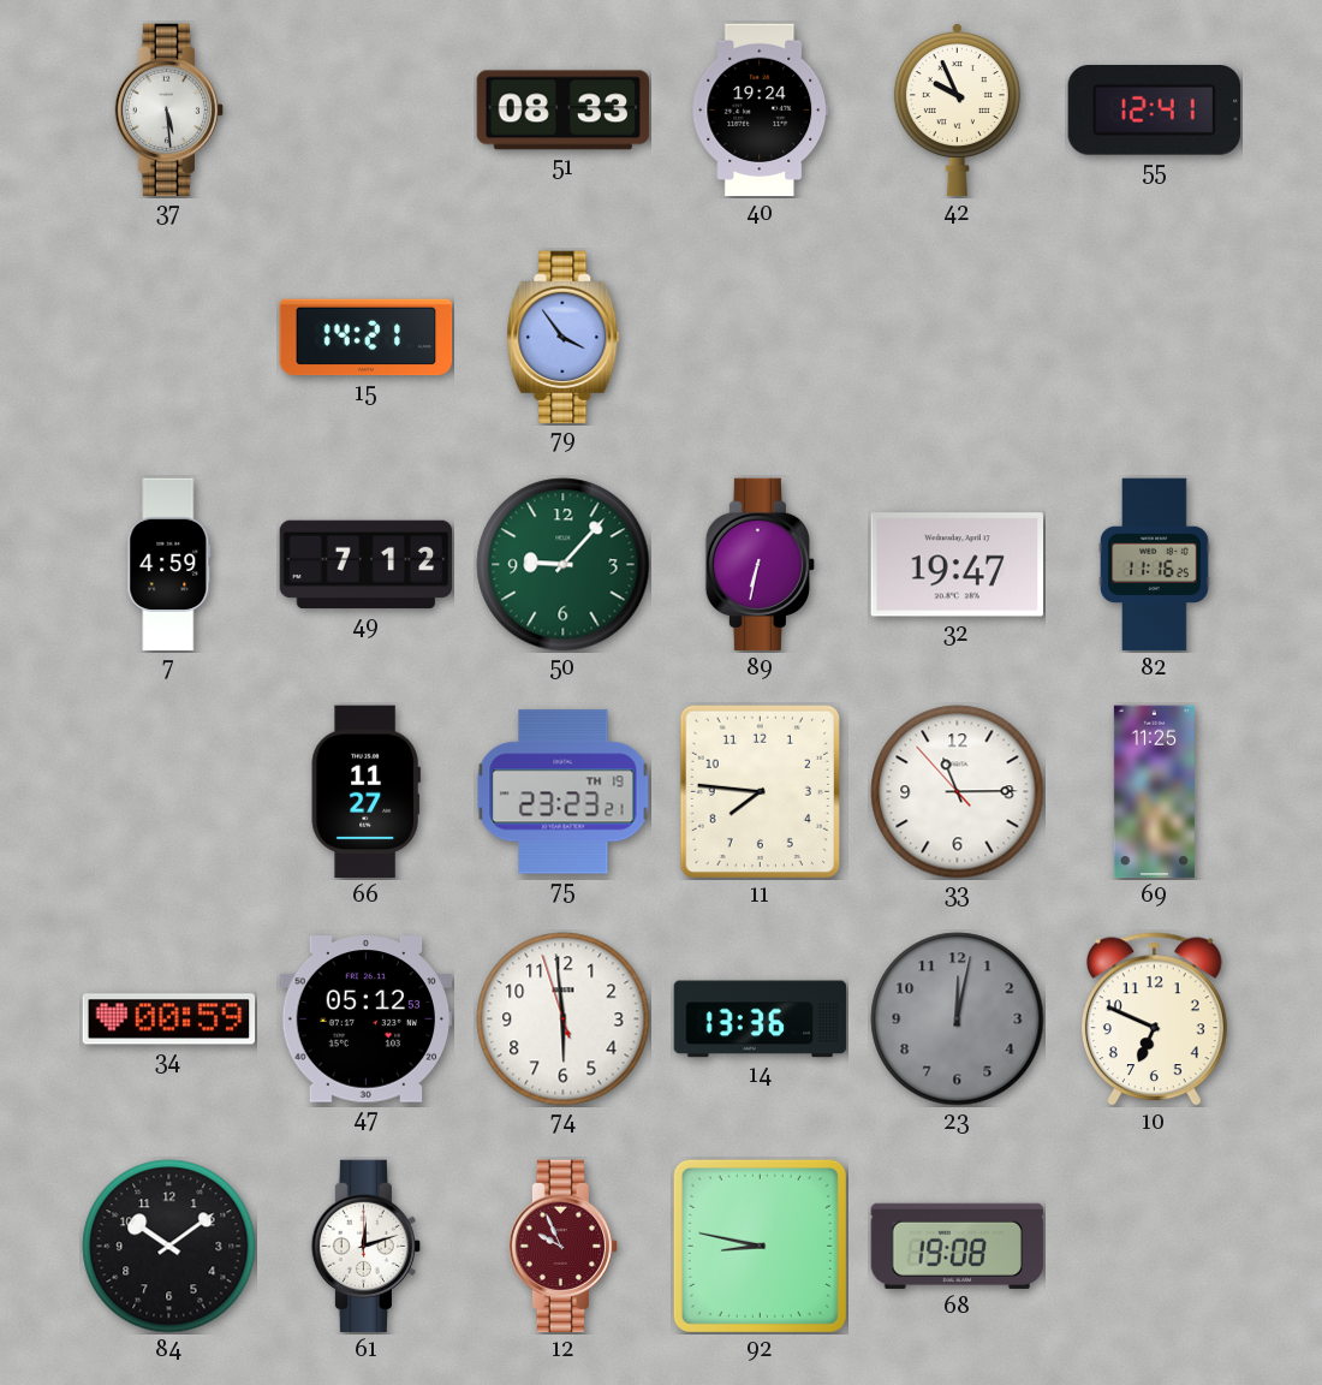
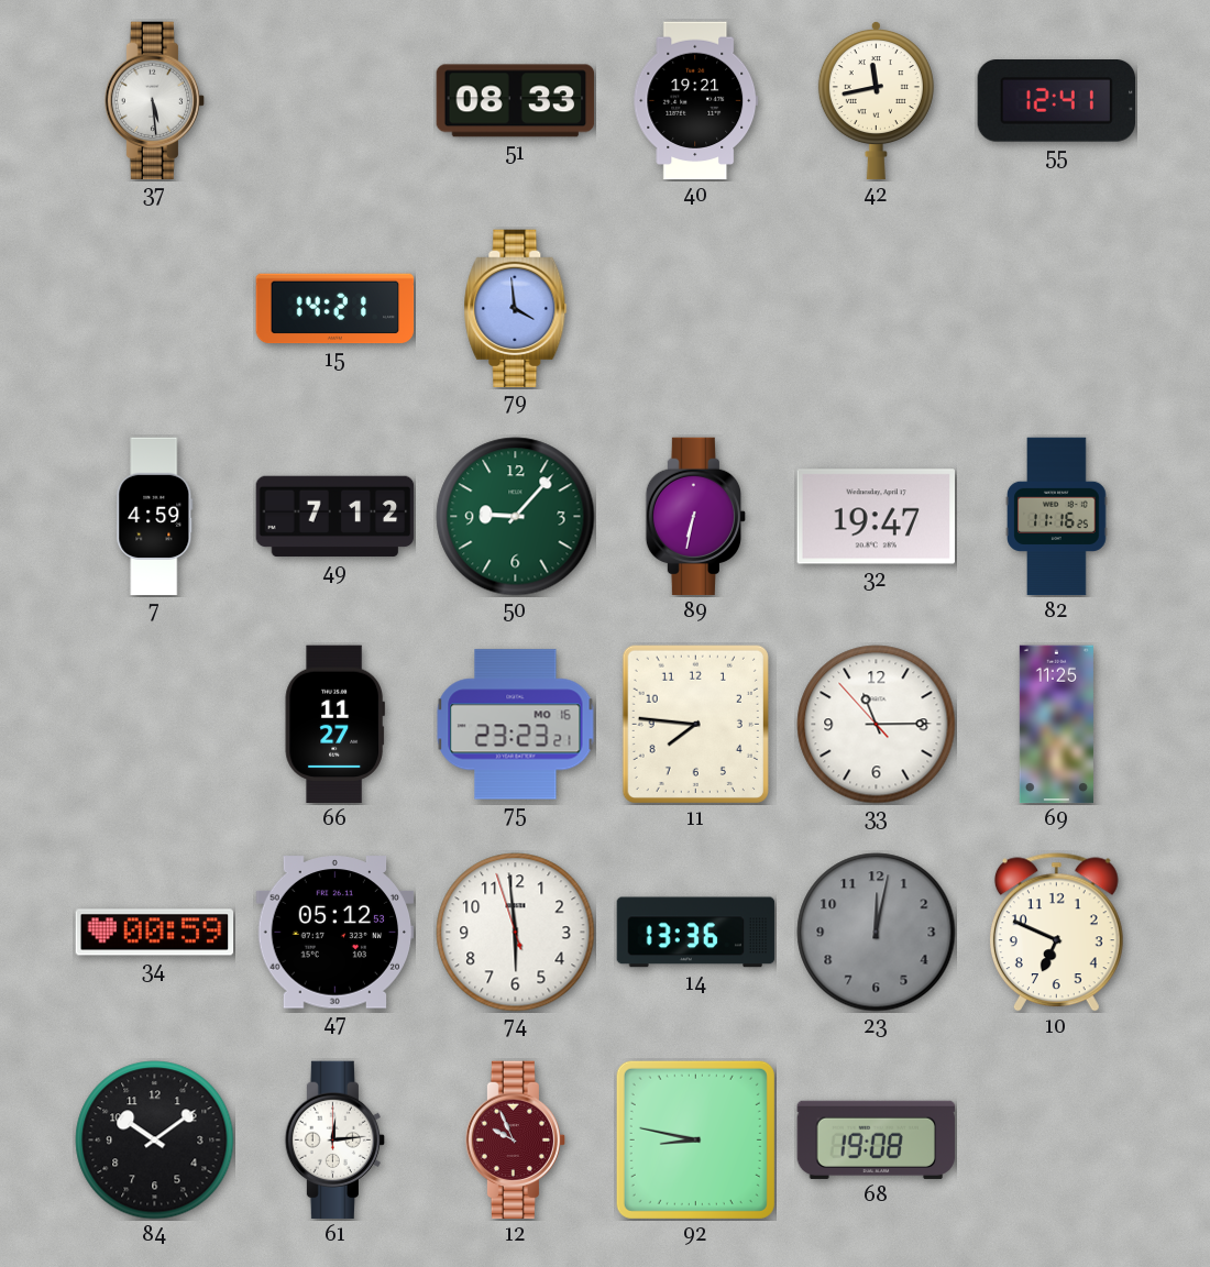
40: 19:24 -> 19:21
42: 9:56 -> 11:43
79: 3:54 -> 3:59
75 date: TH 19 -> MO 16
61: 12:12 -> 12:14
